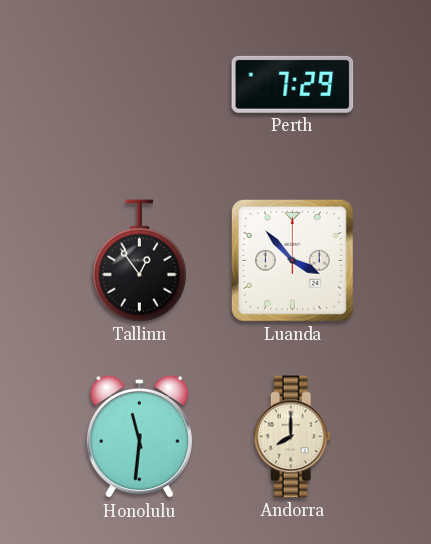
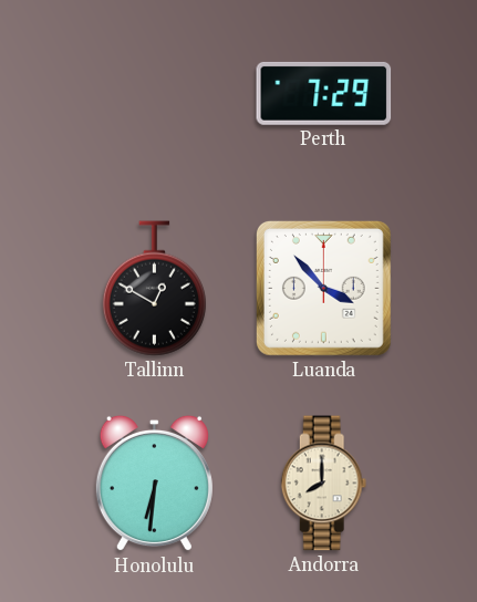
Tallinn: 12:54 -> 12:50
Honolulu: 11:31 -> 6:31
